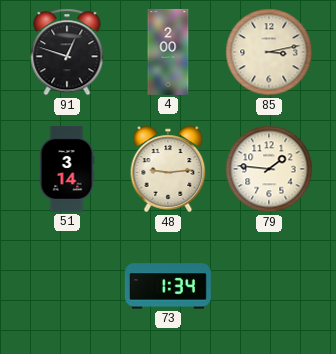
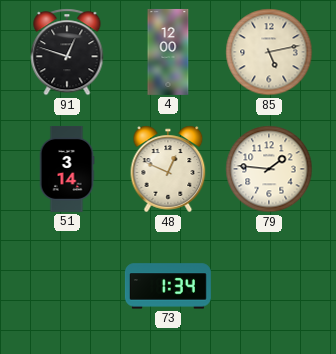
4: 2:00 -> 12:00
85: 3:13 -> 5:13
48: 9:14 -> 12:49
